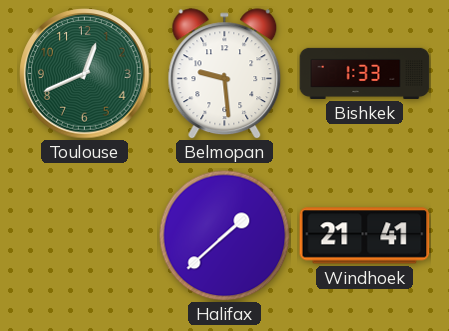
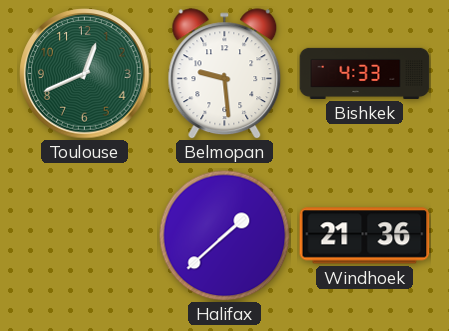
Bishkek: 1:33 -> 4:33
Windhoek: 21:41 -> 21:36
